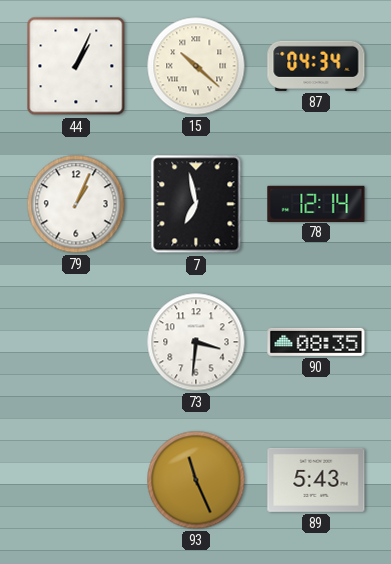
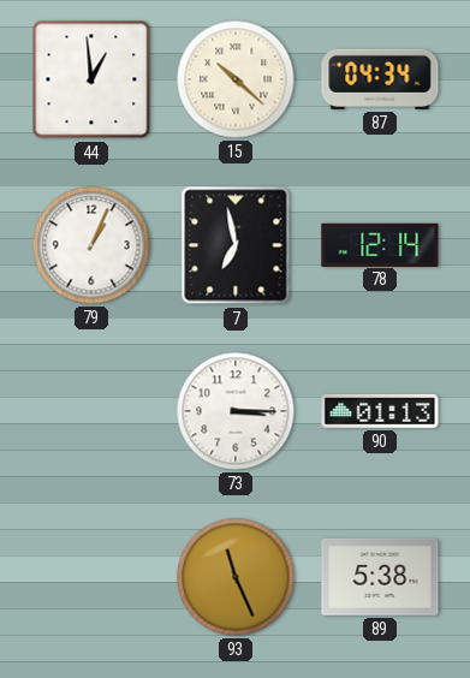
44: 1:04 -> 12:59
73: 3:31 -> 3:15
90: 08:35 -> 01:13
89: 5:43 -> 5:38
